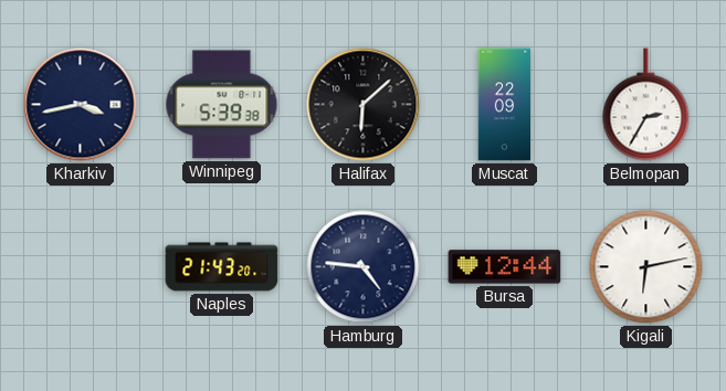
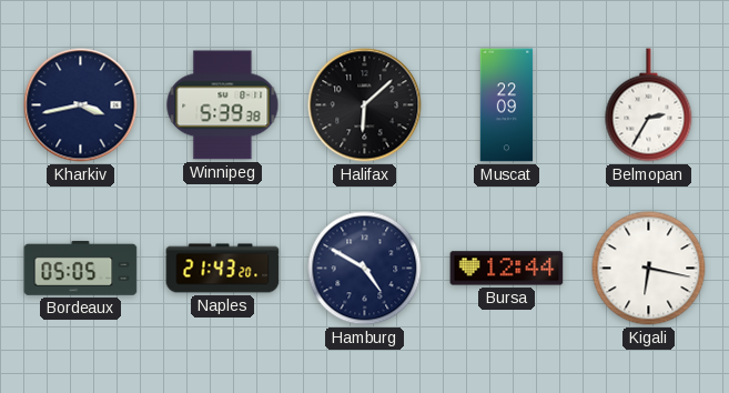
Bordeaux: none -> 05:05
Hamburg: 4:46 -> 4:50
Kigali: 6:13 -> 6:17
